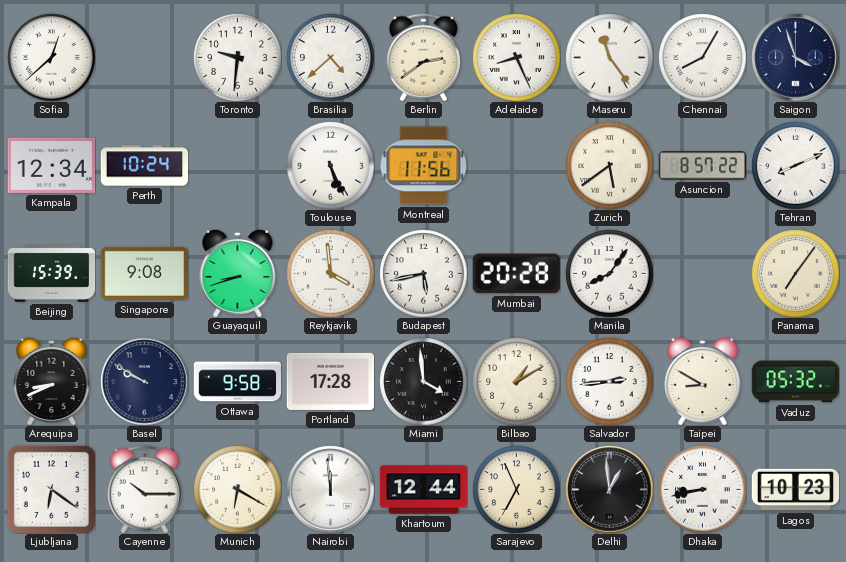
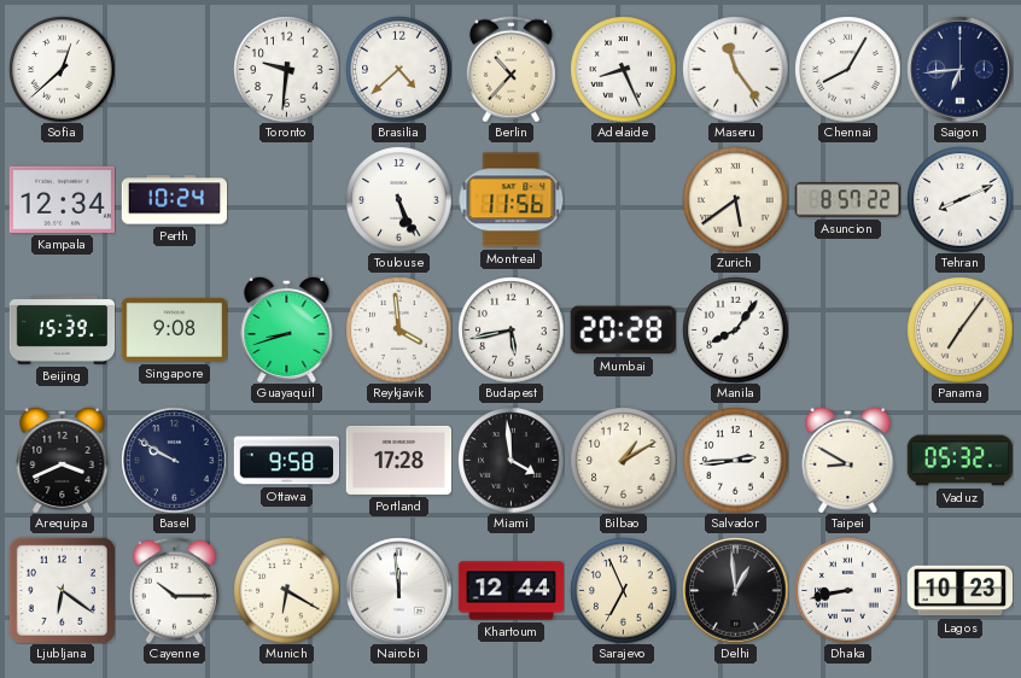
Berlin: 2:39 -> 10:37
Saigon: 3:57 -> 6:44
Arequipa: 8:41 -> 3:41
